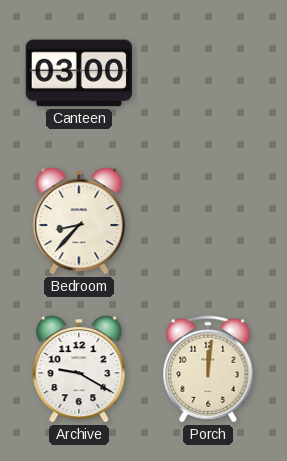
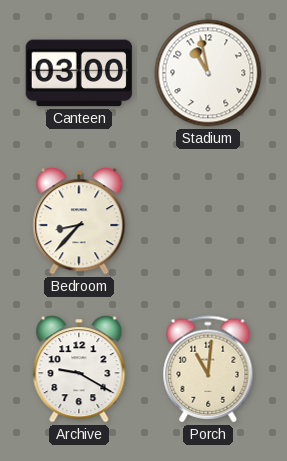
Stadium: none -> 10:58
Porch: 12:01 -> 11:01
